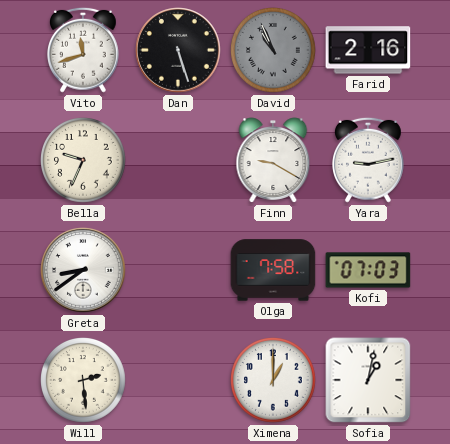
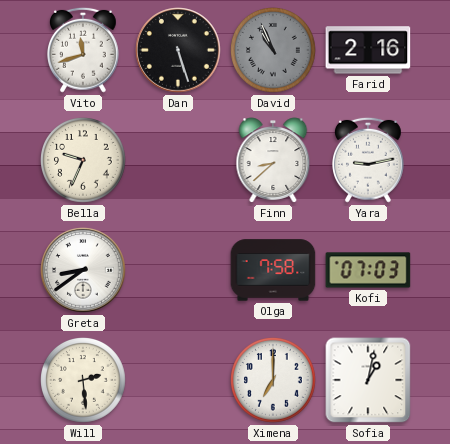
Finn: 9:20 -> 8:38
Ximena: 1:00 -> 7:00
